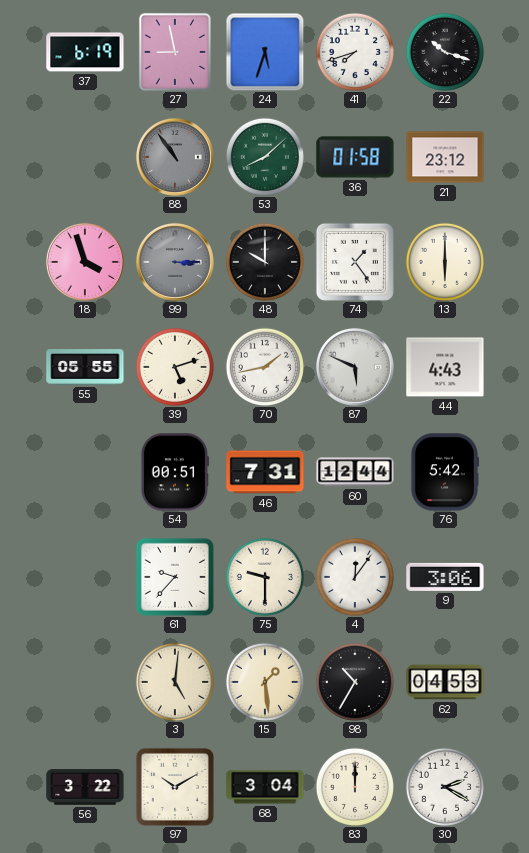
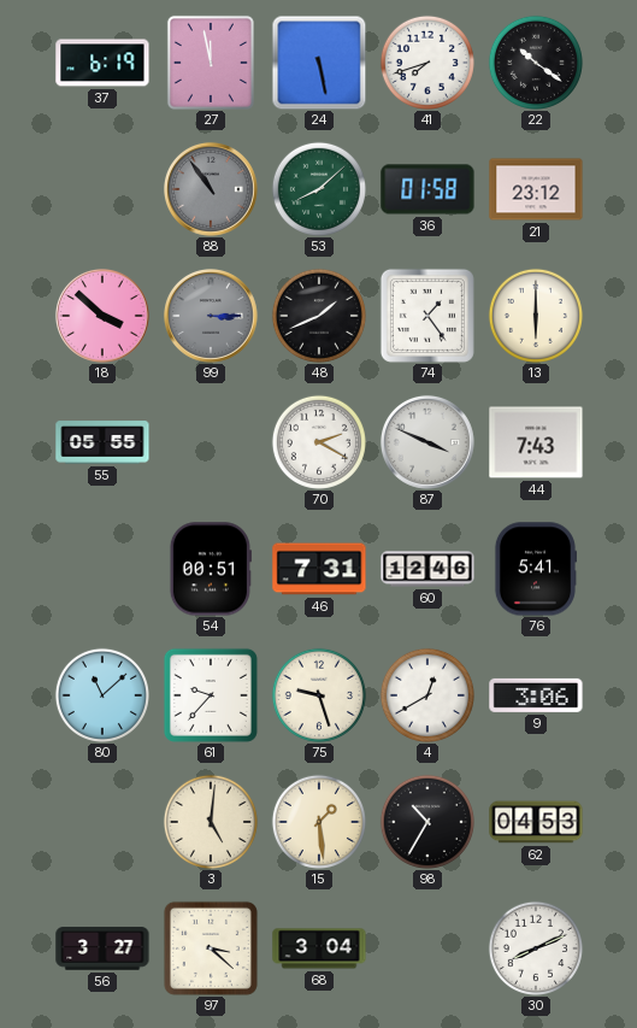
27: 8:58 -> 11:58
24: 5:33 -> 5:28
22: 10:18 -> 10:21
18: 3:57 -> 3:52
48: 10:00 -> 1:41
39: 5:12 -> none
70: 1:43 -> 2:20
87: 5:49 -> 3:49
44: 4:43 -> 7:43
60: 12:44 -> 12:46
76: 5:42 -> 5:41
80: none -> 11:08
75: 9:30 -> 9:27
4: 12:06 -> 12:40
56: 3:22 -> 3:27
97: 10:10 -> 3:22
83: 12:00 -> none
30: 2:20 -> 8:11
